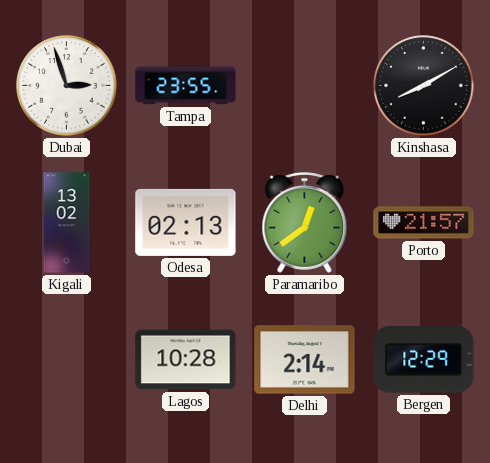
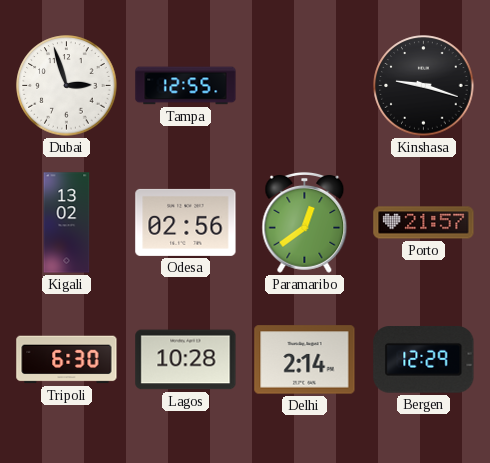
Tampa: 23:55 -> 12:55
Kinshasa: 8:10 -> 9:18
Odesa: 02:13 -> 02:56
Tripoli: none -> 6:30
